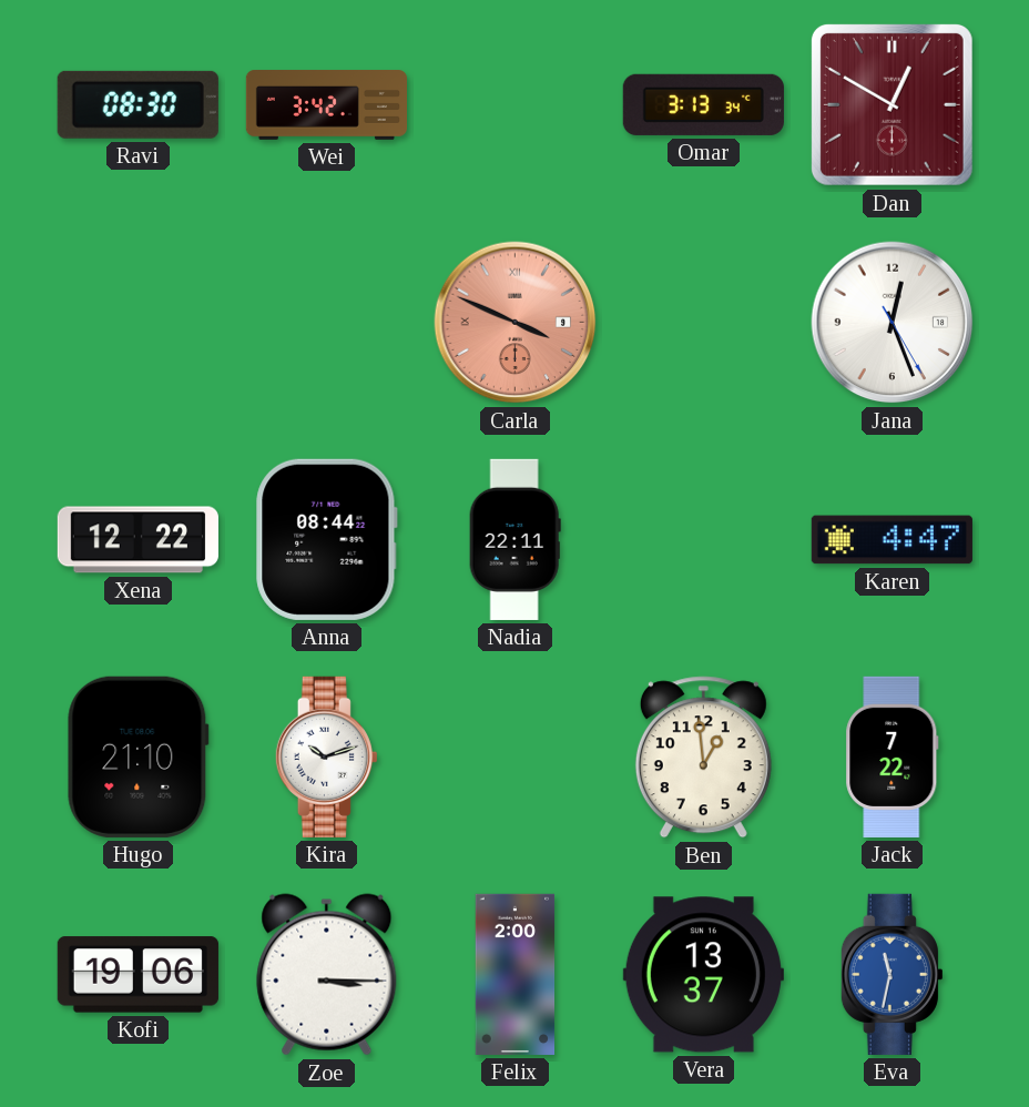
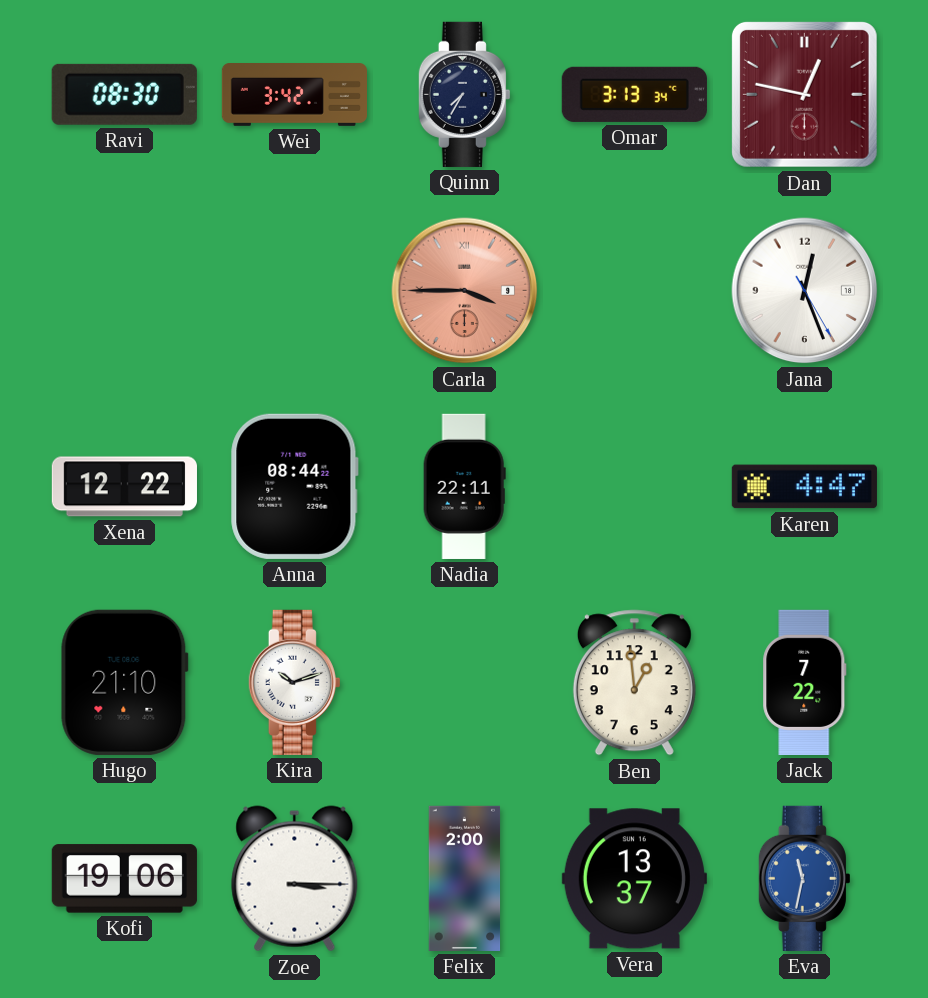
Quinn: none -> 7:35
Dan: 12:50 -> 12:47
Carla: 3:49 -> 3:45
